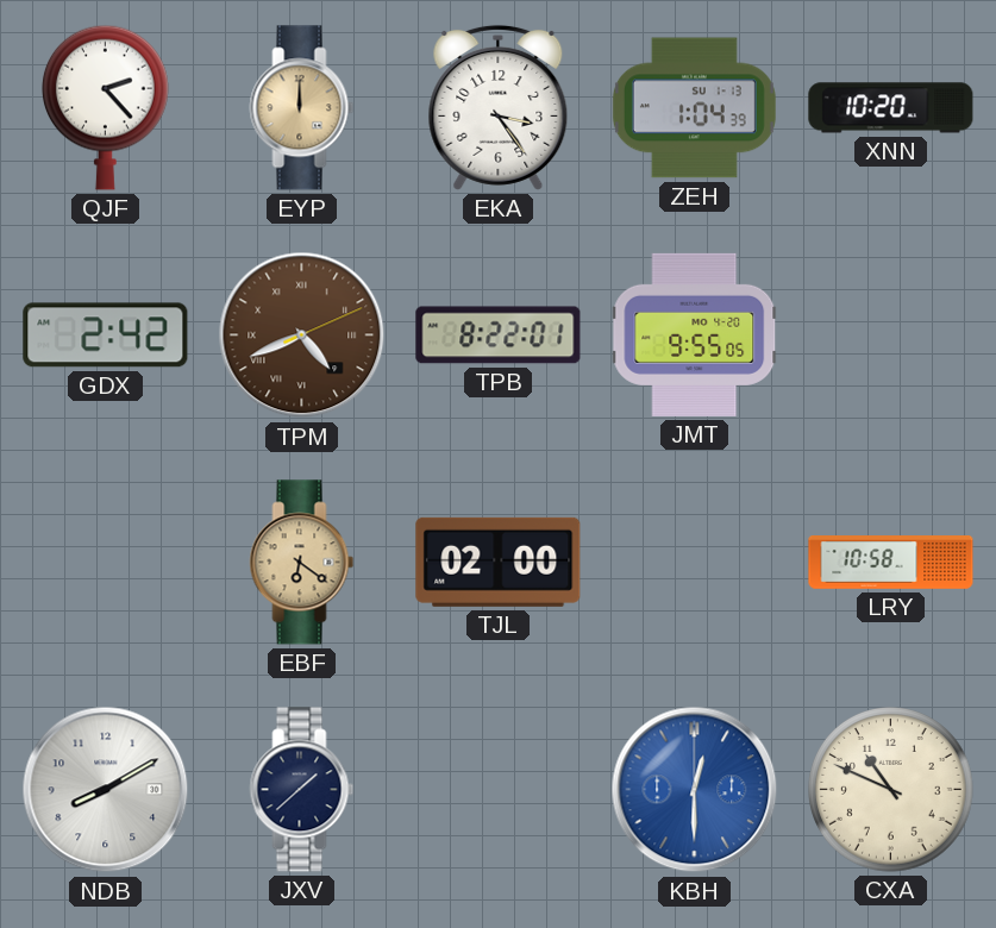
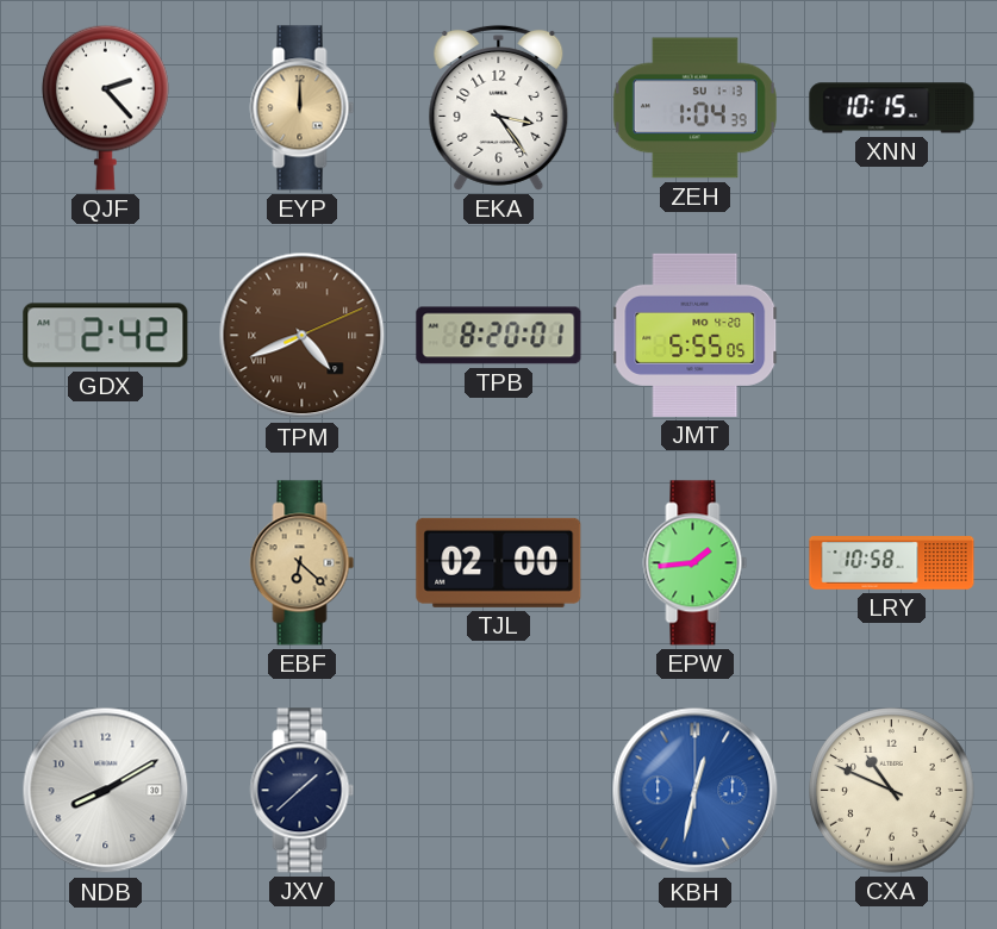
XNN: 10:20 -> 10:15
TPB: 8:22 -> 8:20
JMT: 9:55 -> 5:55
EBF: 6:21 -> 6:22
EPW: none -> 1:44
KBH: 12:30 -> 12:32
